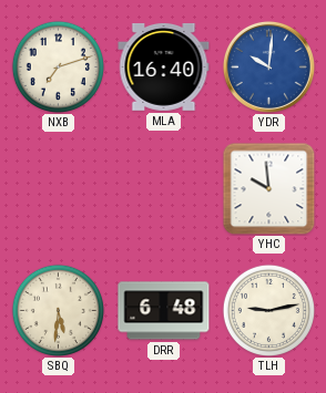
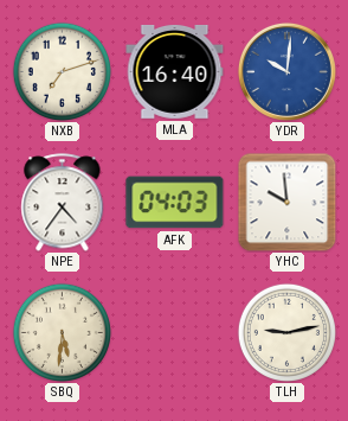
NPE: none -> 4:36
AFK: none -> 04:03
DRR: 6:48 -> none
